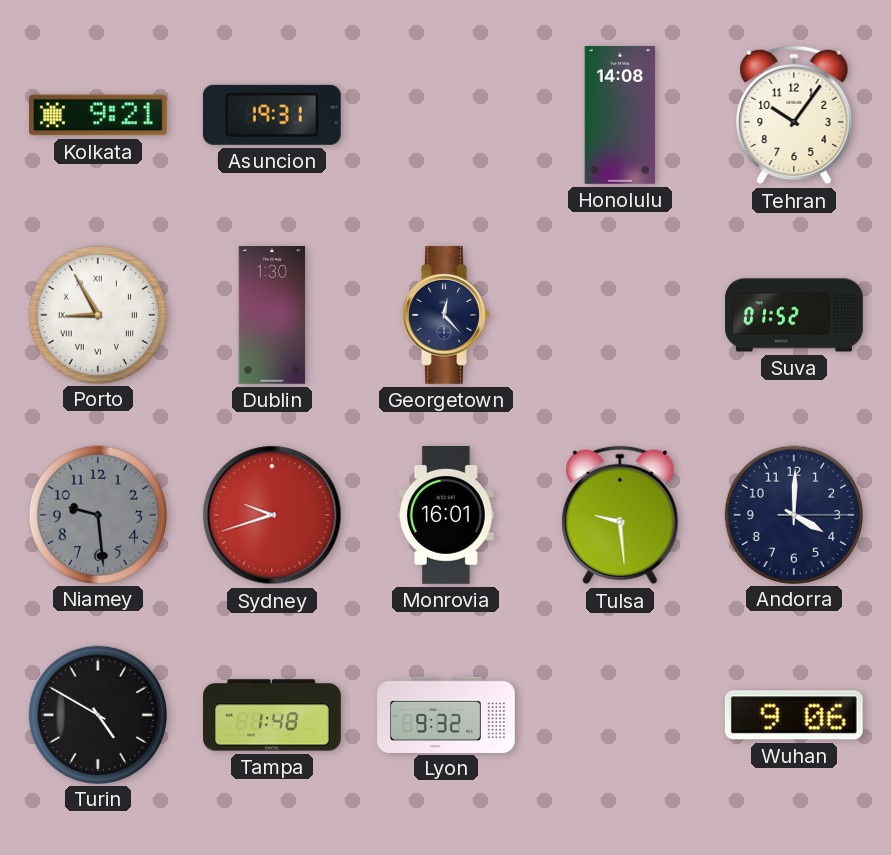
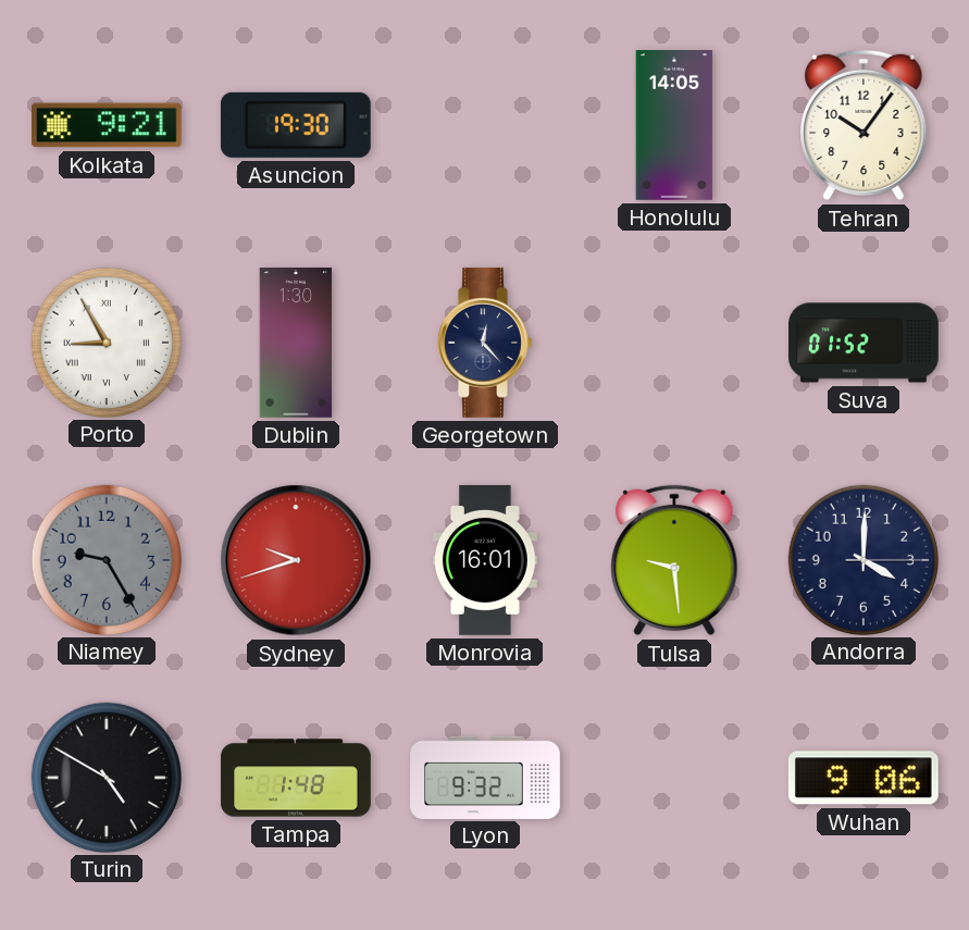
Asuncion: 19:31 -> 19:30
Honolulu: 14:08 -> 14:05
Niamey: 9:29 -> 9:25
